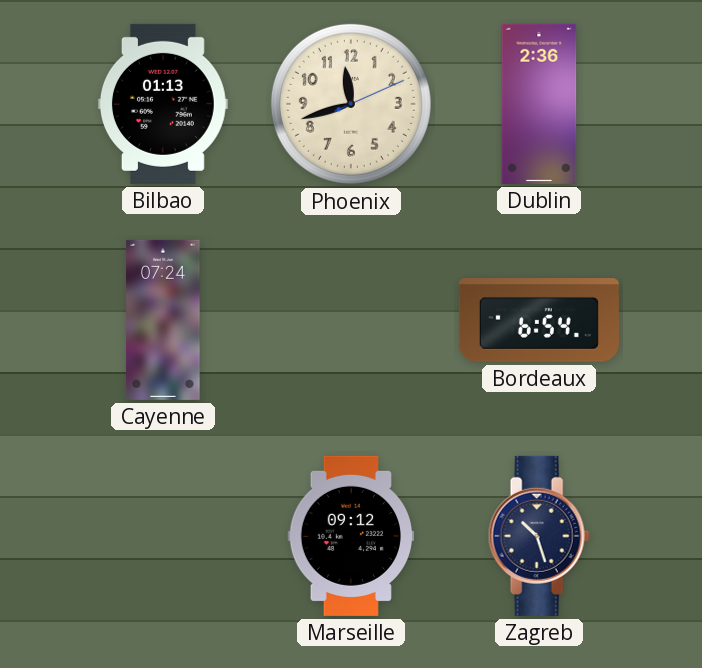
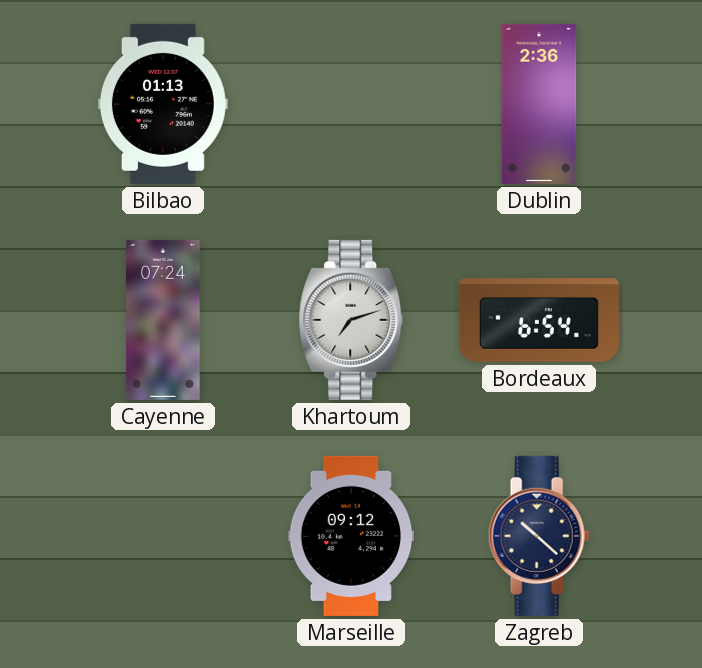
Phoenix: 11:42 -> none
Khartoum: none -> 7:12
Zagreb: 10:27 -> 10:22
